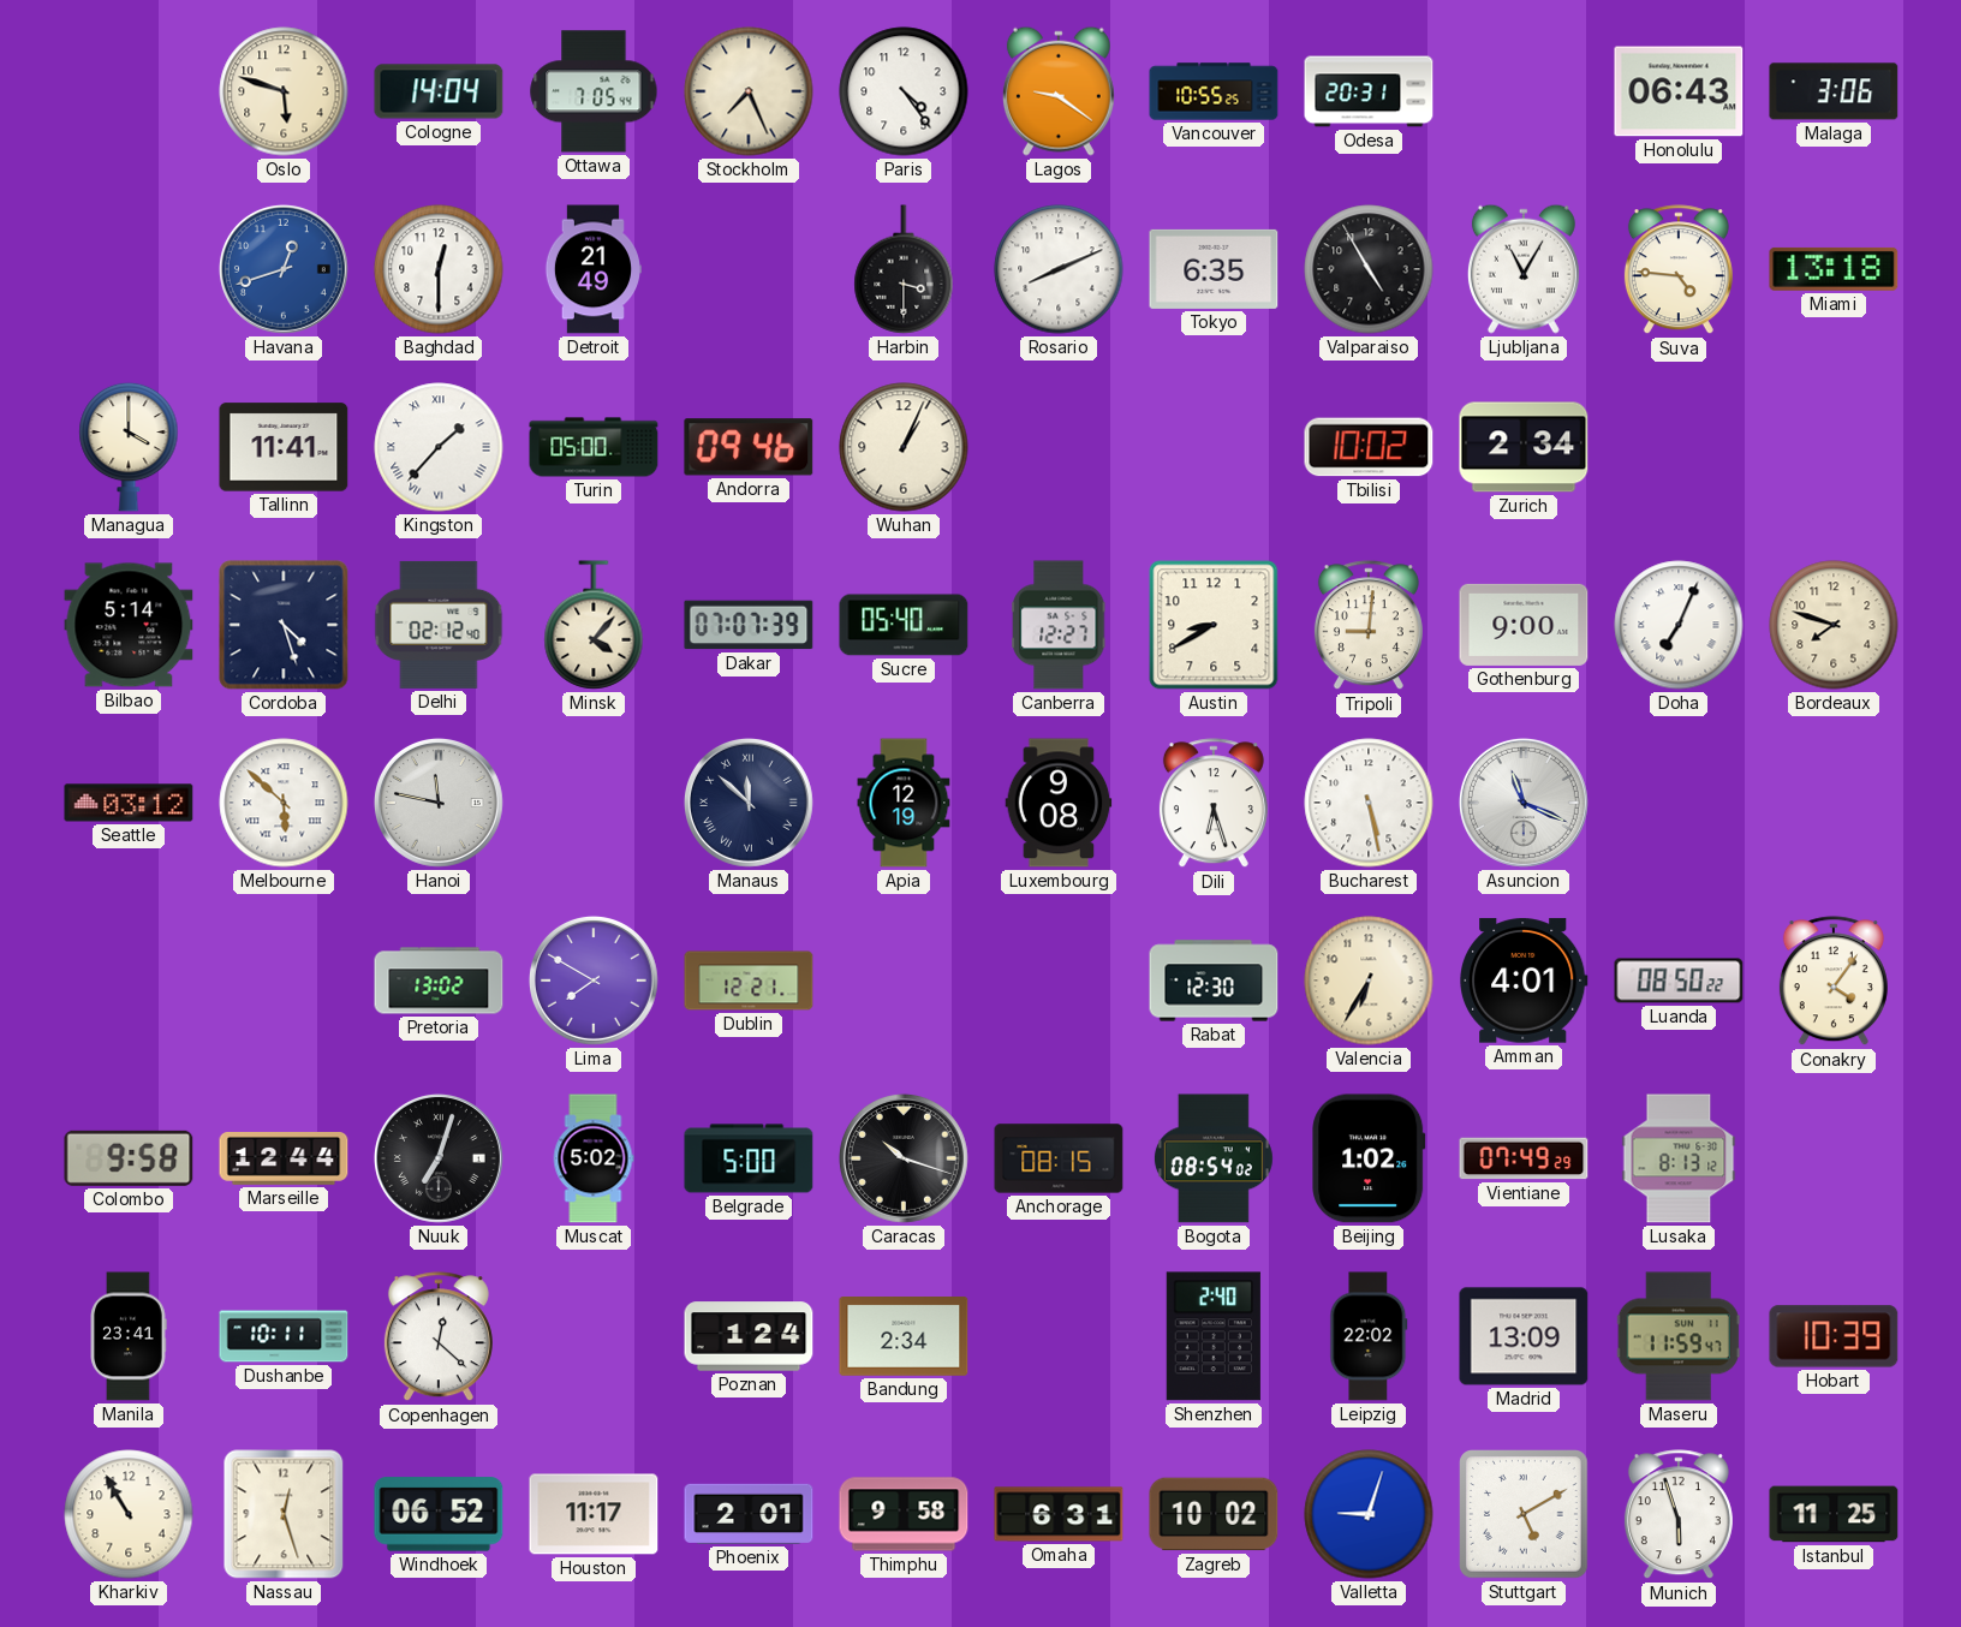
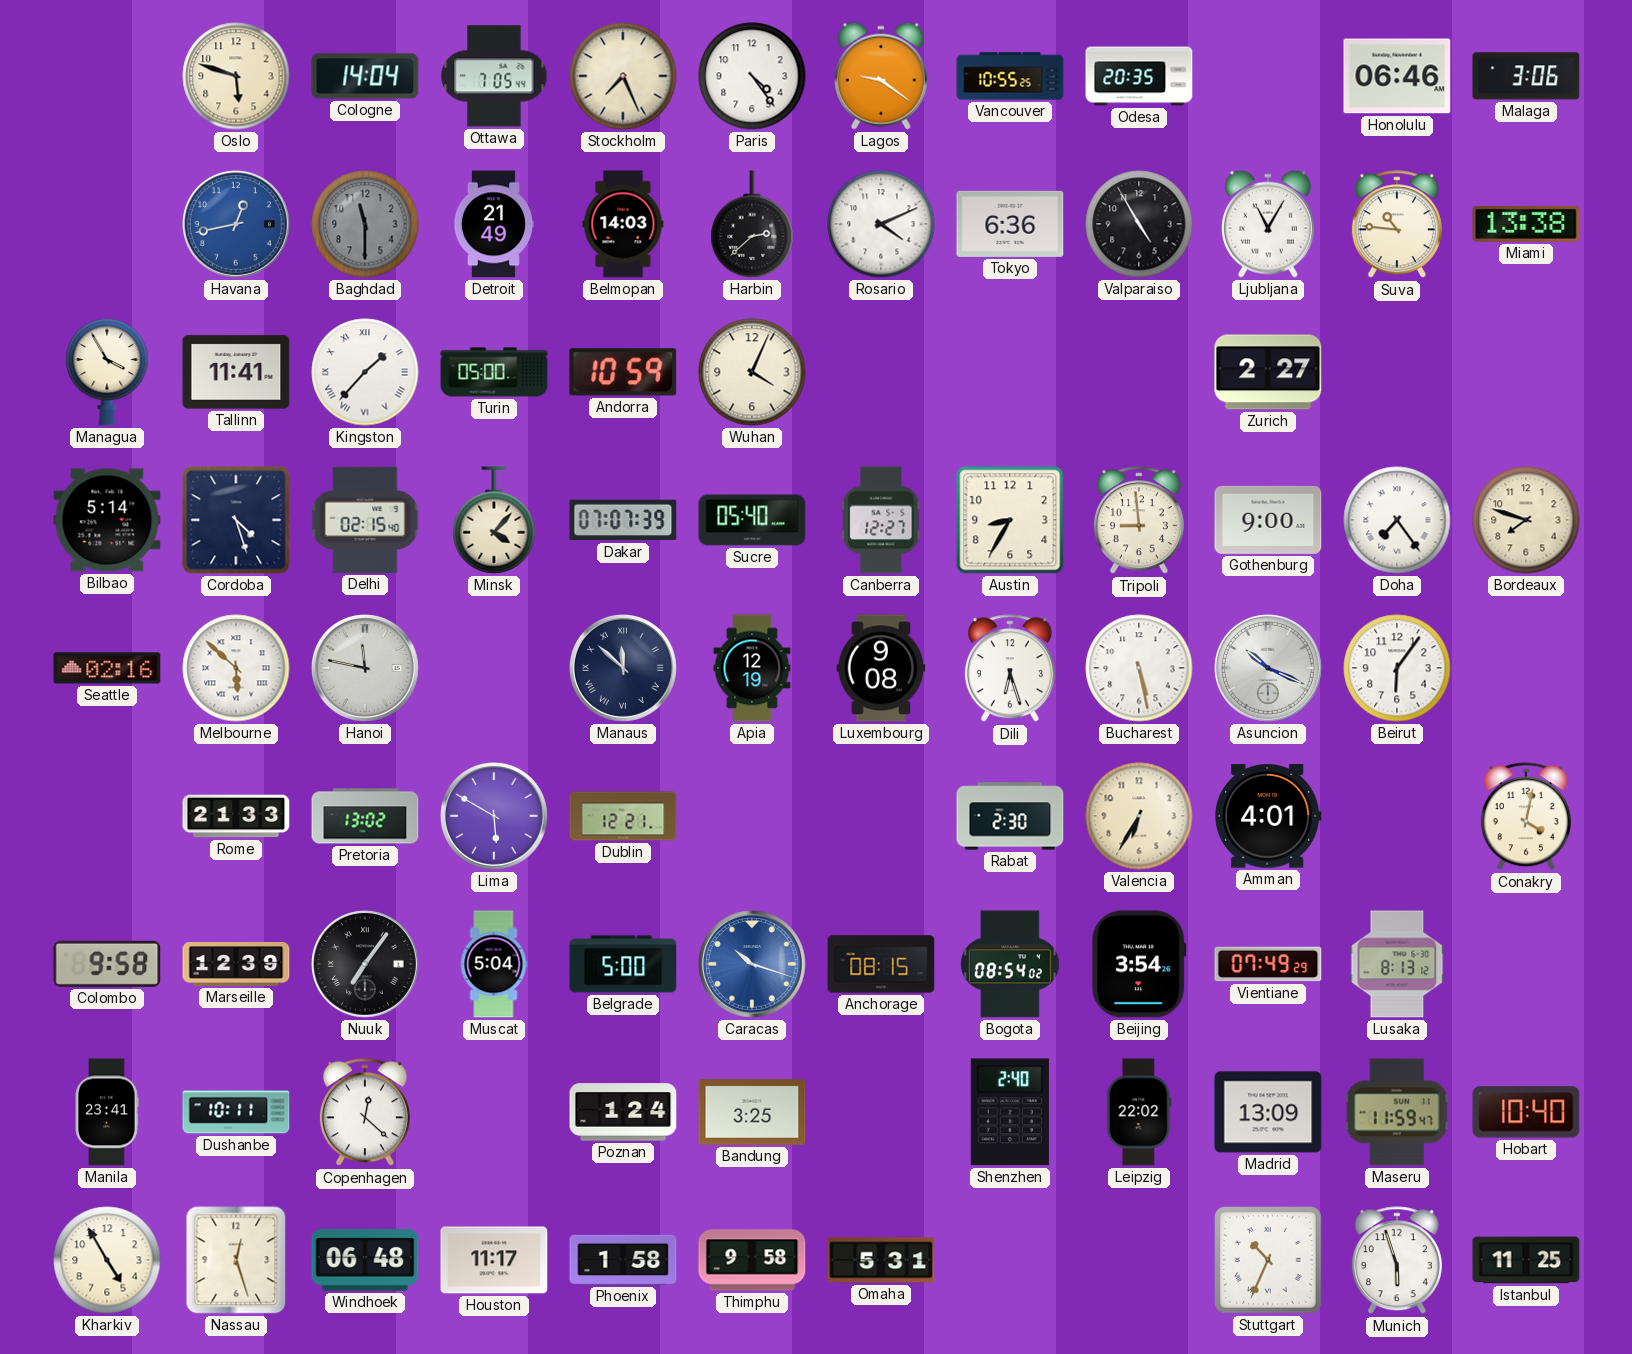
Odesa: 20:31 -> 20:35
Honolulu: 06:43 -> 06:46
Havana: 12:42 -> 12:43
Baghdad: 12:30 -> 11:30
Baghdad dial: white -> grey
Belmopan: none -> 14:03
Harbin: 3:30 -> 2:38
Rosario: 8:11 -> 4:11
Tokyo: 6:35 -> 6:36
Suva: 4:46 -> 10:46
Miami: 13:18 -> 13:38
Managua: 4:00 -> 3:55
Andorra: 09:46 -> 10:59
Wuhan: 1:04 -> 4:04
Tbilisi: 10:02 -> none
Zurich: 2:34 -> 2:27
Delhi: 02:12 -> 02:15
Austin: 8:40 -> 8:35
Tripoli: 9:01 -> 8:59
Doha: 7:04 -> 7:24
Seattle: 03:12 -> 02:16
Asuncion: 11:19 -> 10:19
Beirut: none -> 6:06
Rome: none -> 21:33
Lima: 7:50 -> 5:50
Rabat: 12:30 -> 2:30
Luanda: 08:50 -> none
Conakry: 4:06 -> 4:02
Marseille: 12:44 -> 12:39
Nuuk: 7:03 -> 7:06
Muscat: 5:02 -> 5:04
Caracas dial: black -> blue
Beijing: 1:02 -> 3:54
Bandung: 2:34 -> 3:25
Hobart: 10:39 -> 10:40
Kharkiv: 10:55 -> 4:55
Windhoek: 06:52 -> 06:48
Phoenix: 2:01 -> 1:58
Omaha: 6:31 -> 5:31
Zagreb: 10:02 -> none
Valletta: 9:03 -> none
Stuttgart: 5:10 -> 10:34
